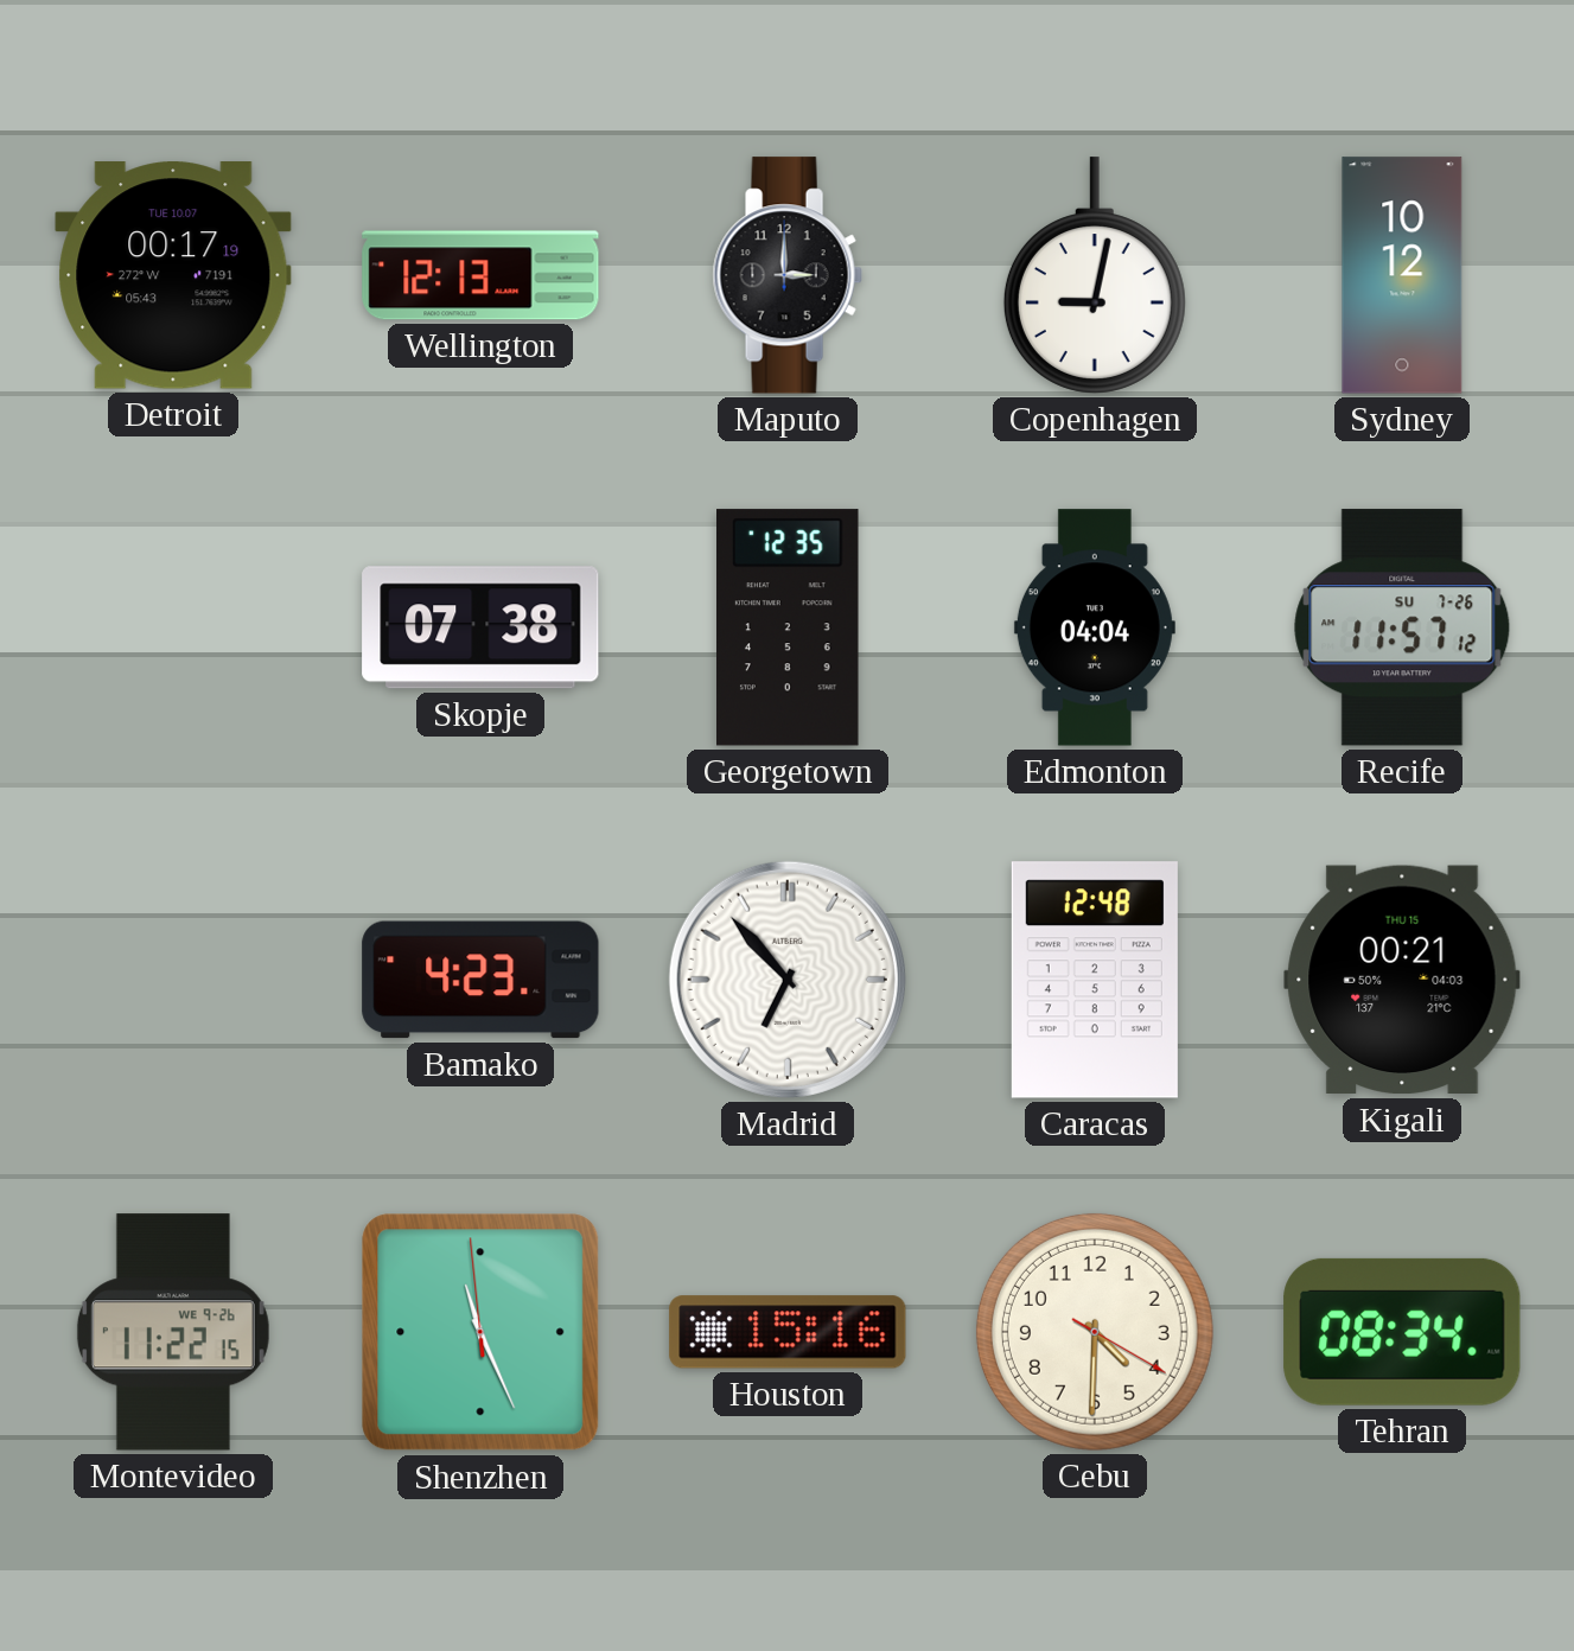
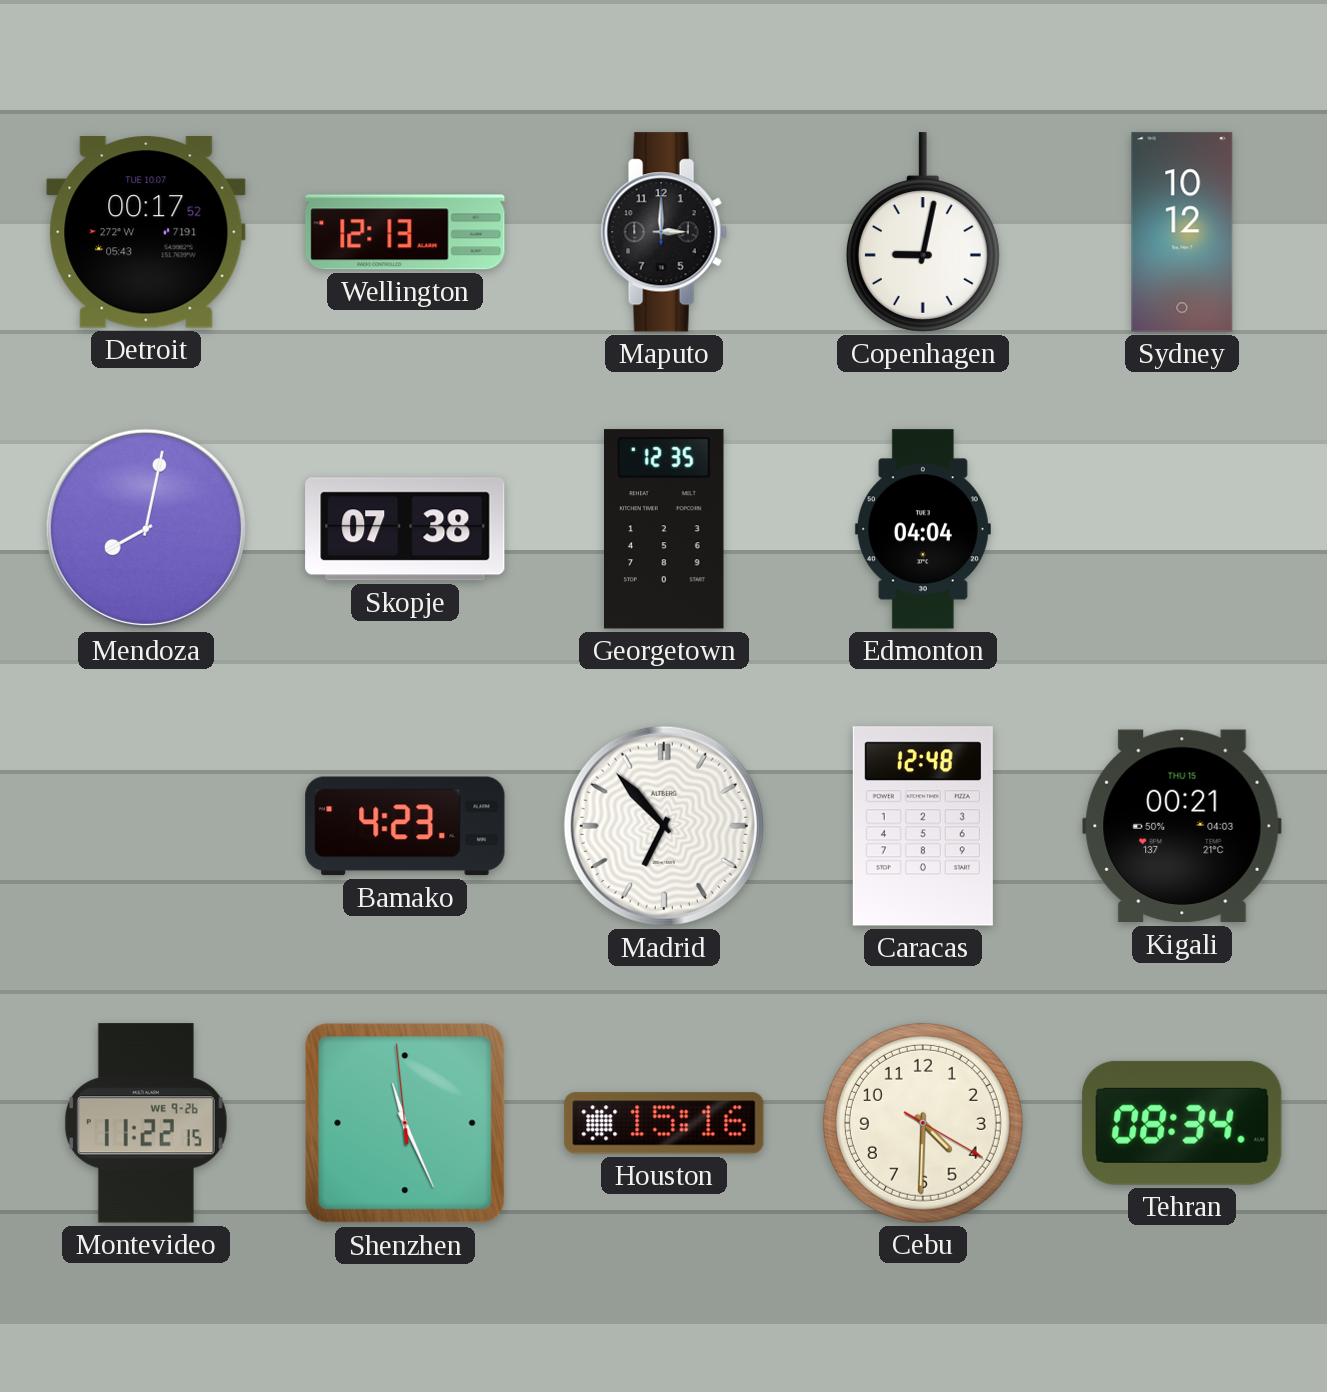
Detroit: 00:17:19 -> 00:17:52
Mendoza: none -> 8:02
Recife: 11:57 -> none
